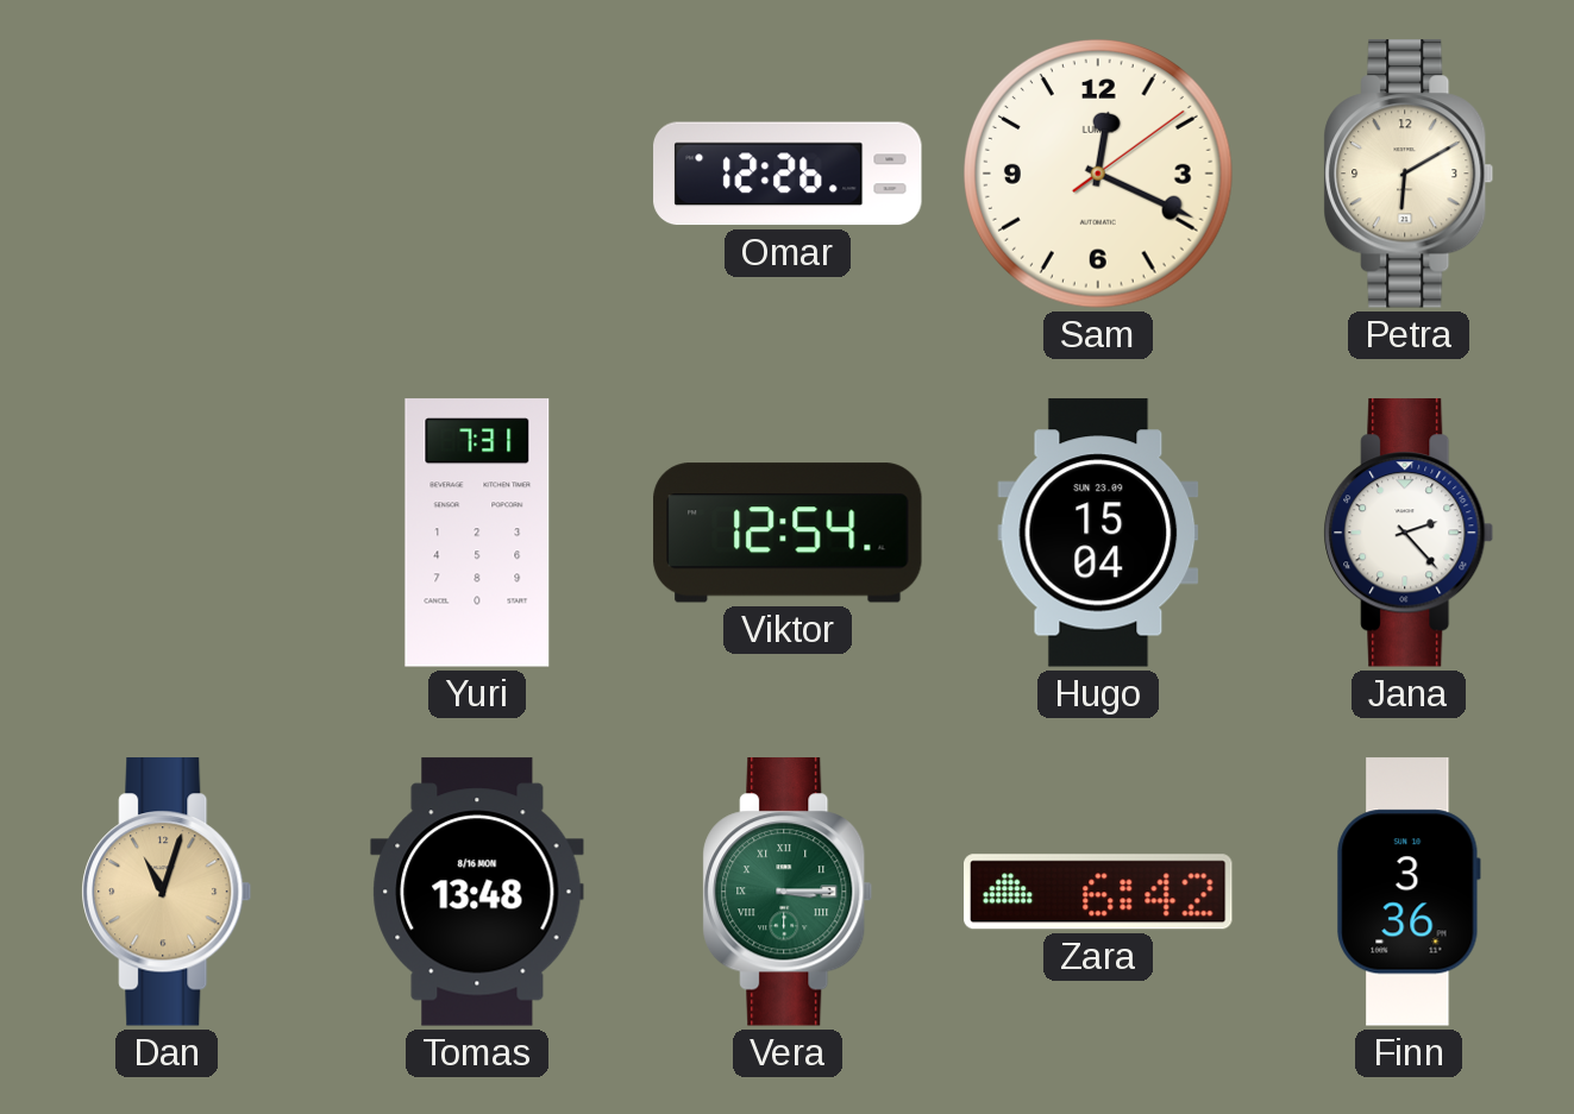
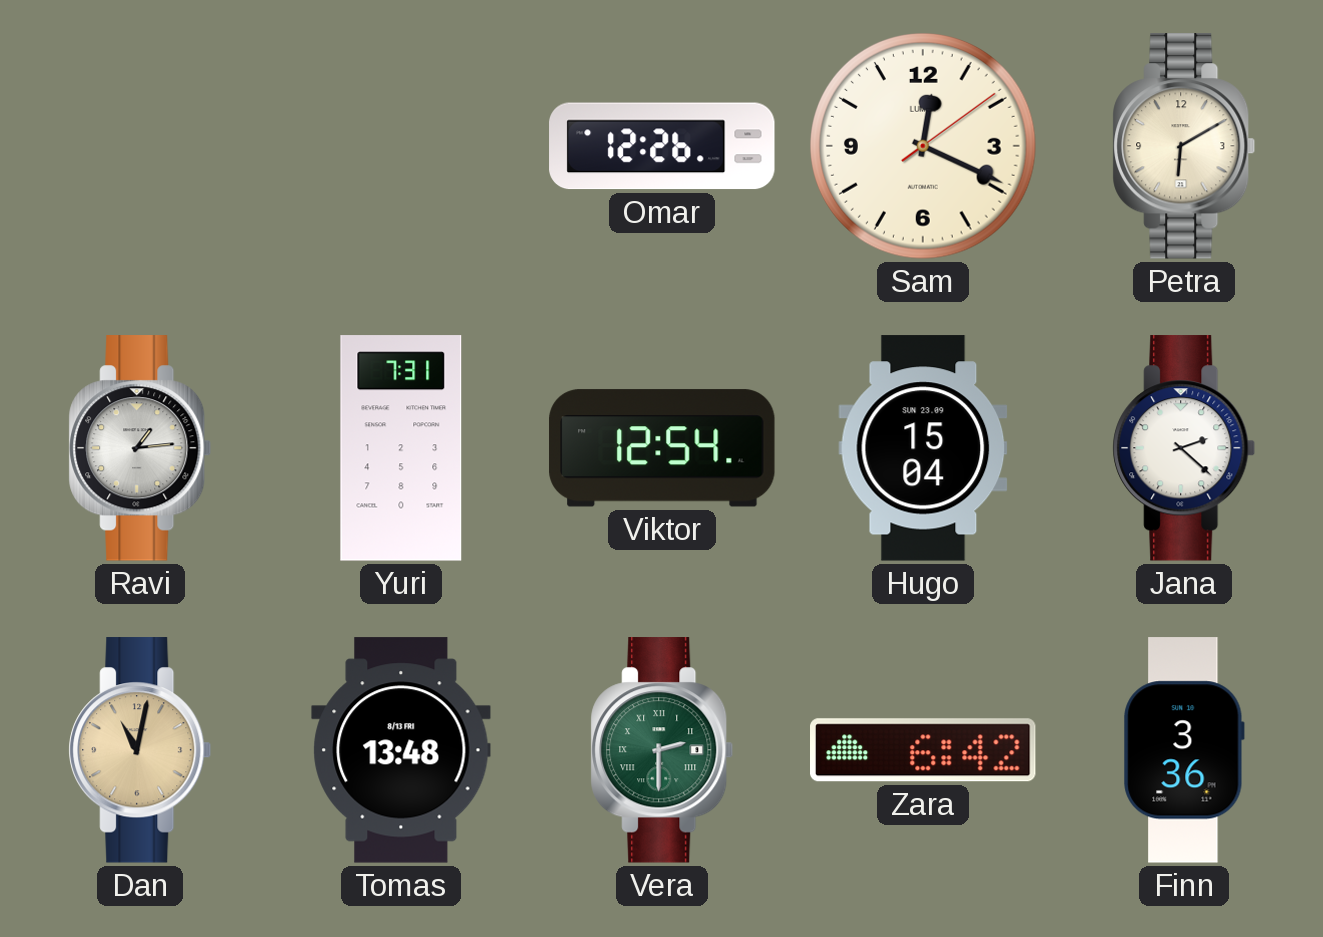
Ravi: none -> 1:14
Jana: 2:23 -> 2:22
Dan: 11:03 -> 11:02
Tomas date: 8/16 MON -> 8/13 FRI
Vera: 3:15 -> 2:30
